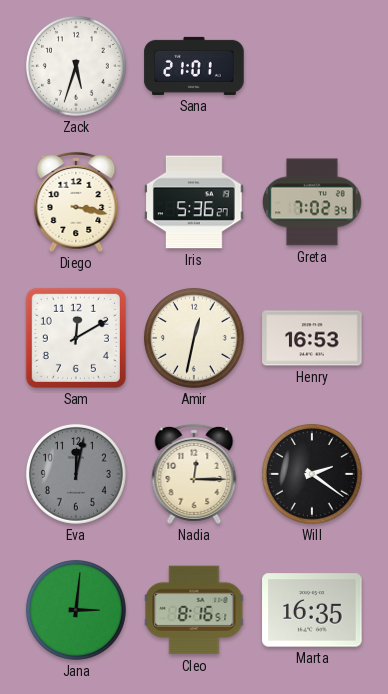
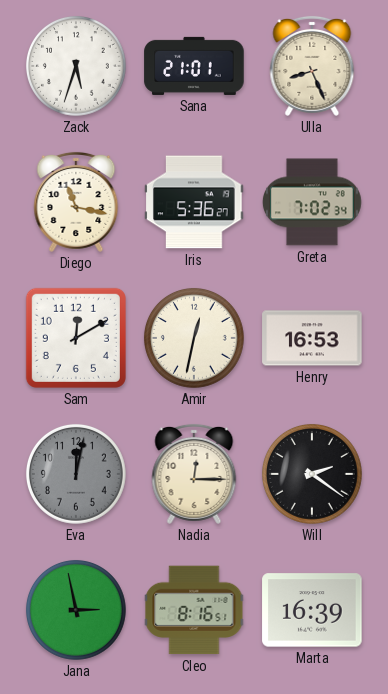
Ulla: none -> 8:26
Diego: 3:17 -> 11:17
Jana: 3:01 -> 2:58
Marta: 16:35 -> 16:39
